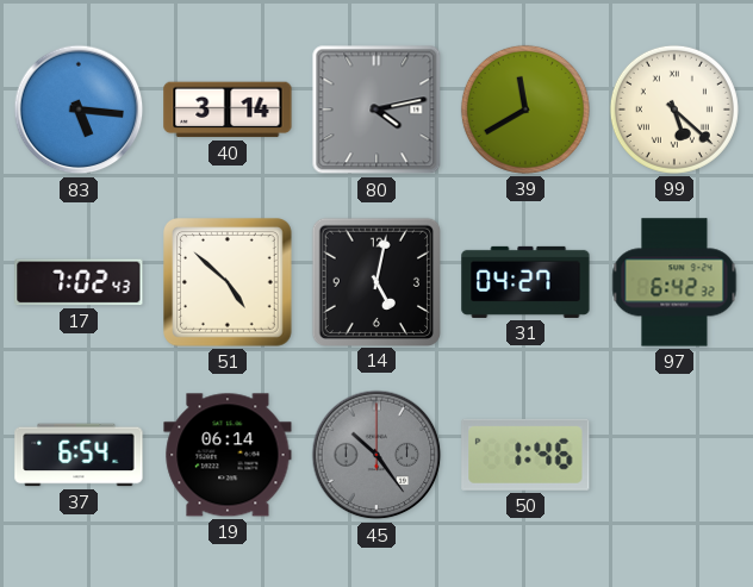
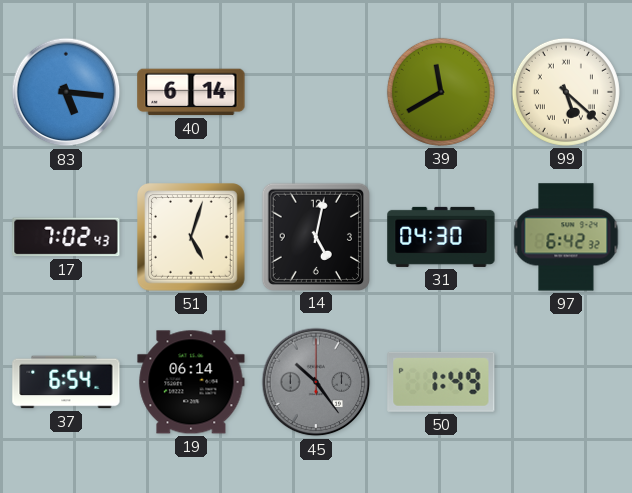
40: 3:14 -> 6:14
80: 4:13 -> none
51: 4:52 -> 5:03
31: 04:27 -> 04:30
50: 1:46 -> 1:49
